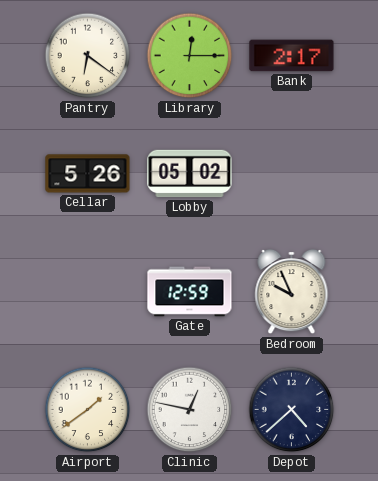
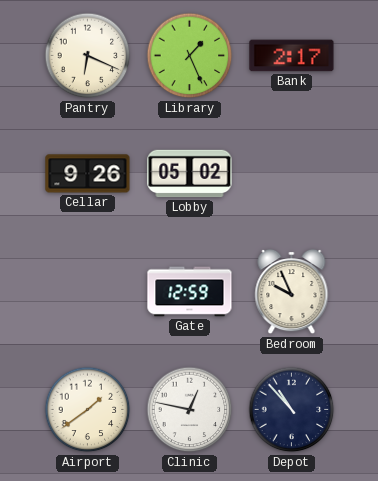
Pantry: 6:21 -> 6:19
Library: 12:15 -> 1:26
Cellar: 5:26 -> 9:26
Depot: 4:38 -> 10:53
